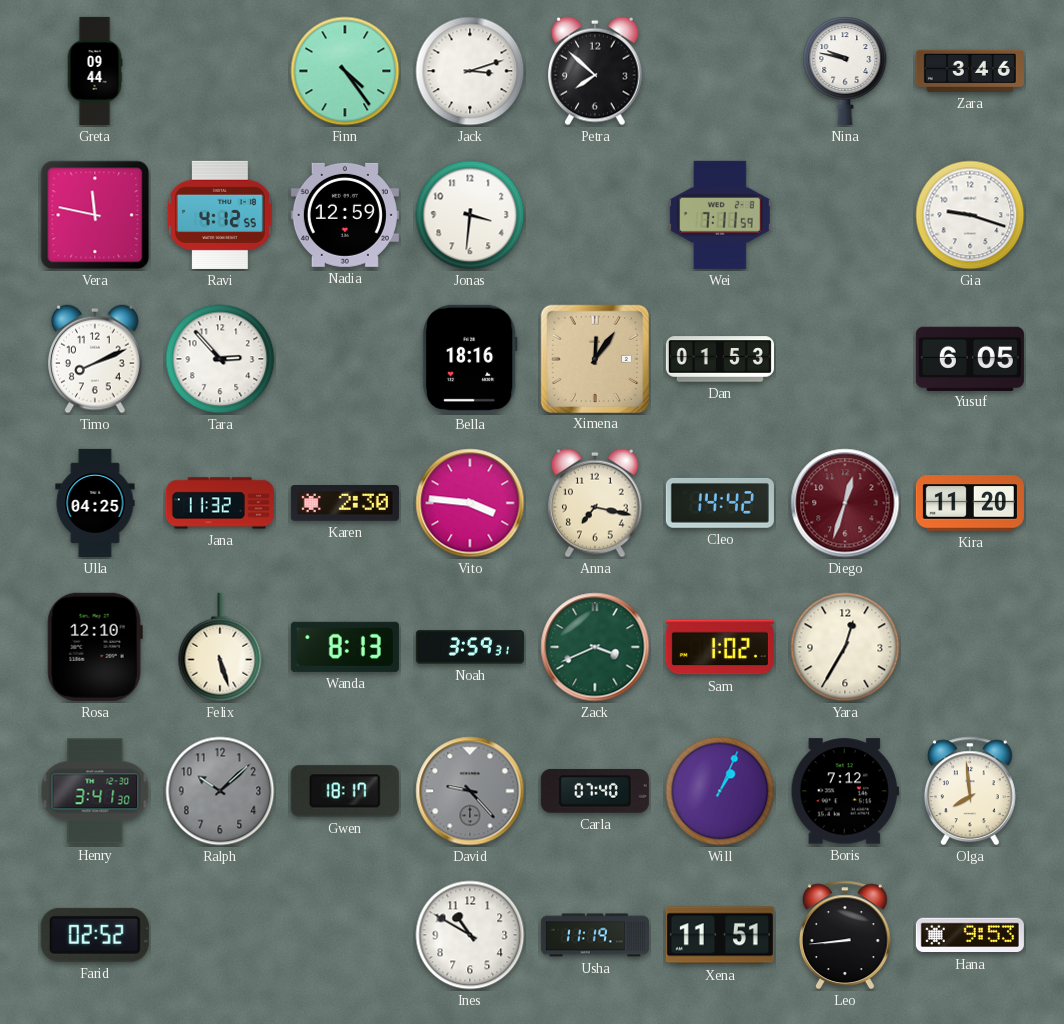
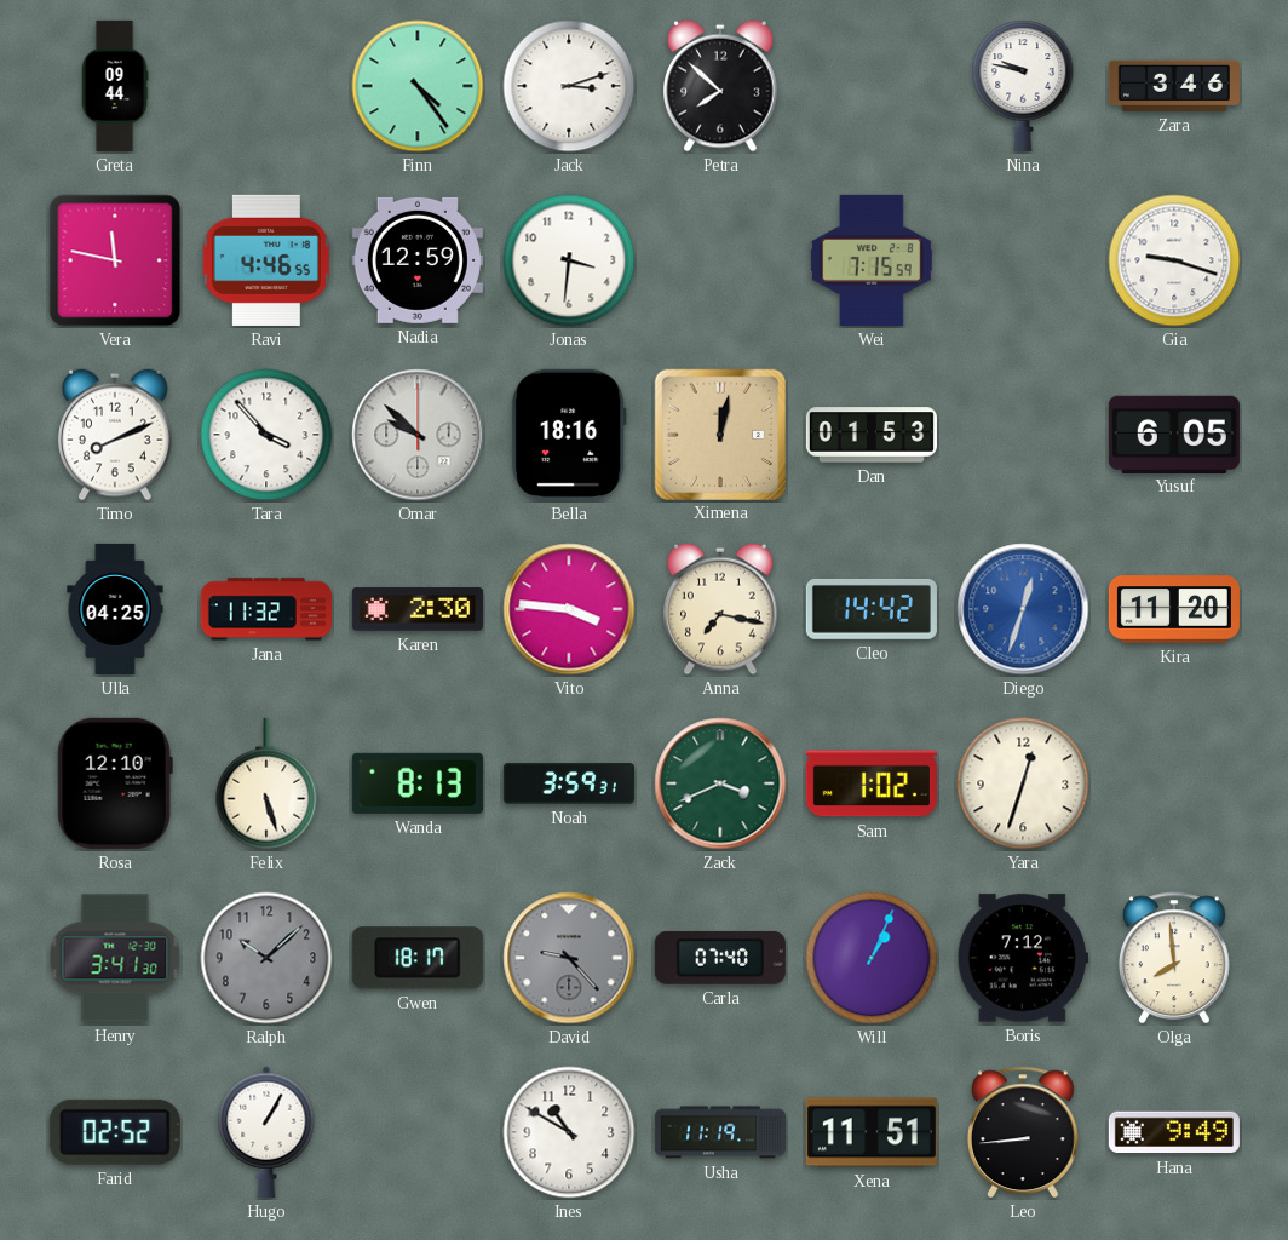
Ravi: 4:12 -> 4:46
Wei: 7:11 -> 7:15
Tara: 2:53 -> 3:53
Omar: none -> 9:52
Ximena: 12:06 -> 12:02
Diego dial: burgundy -> blue
Yara: 12:35 -> 12:33
Hugo: none -> 1:05
Hana: 9:53 -> 9:49
